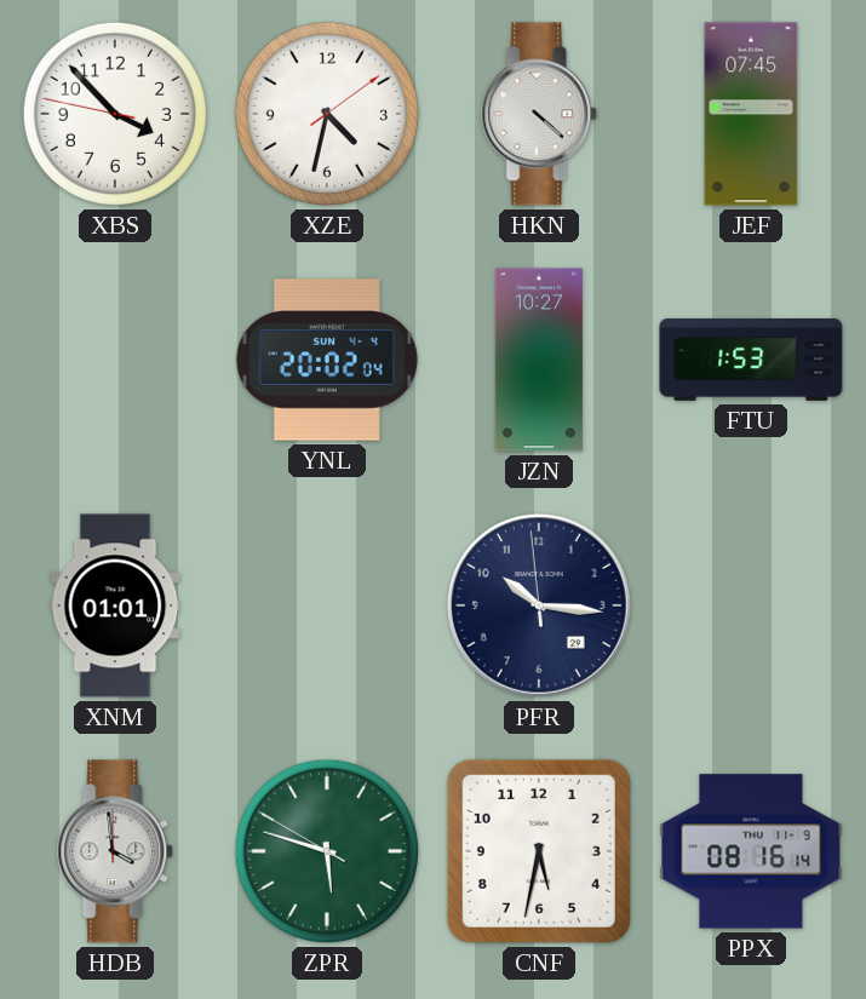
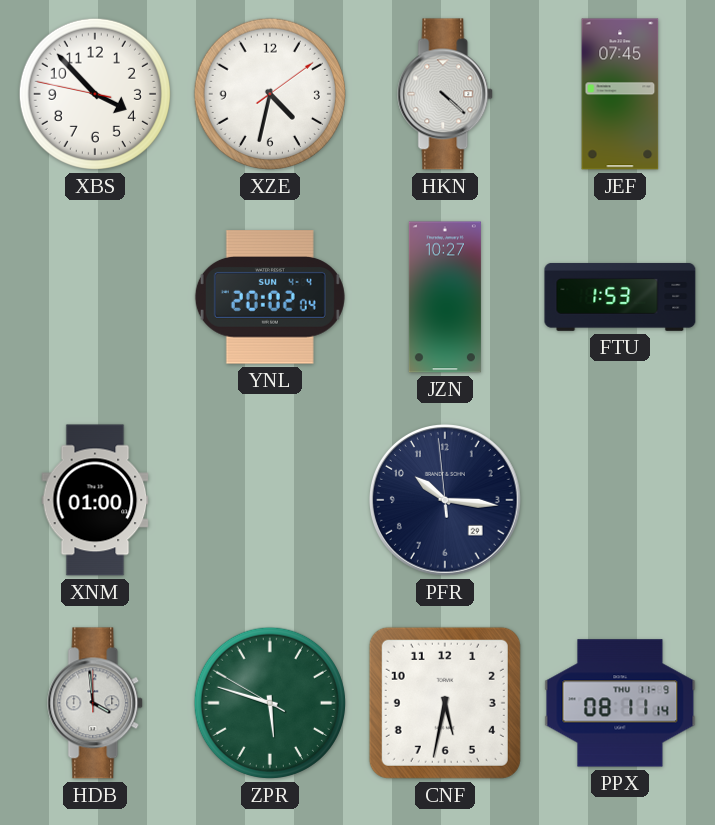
XNM: 01:01 -> 01:00
PPX: 08:16 -> 08:11
